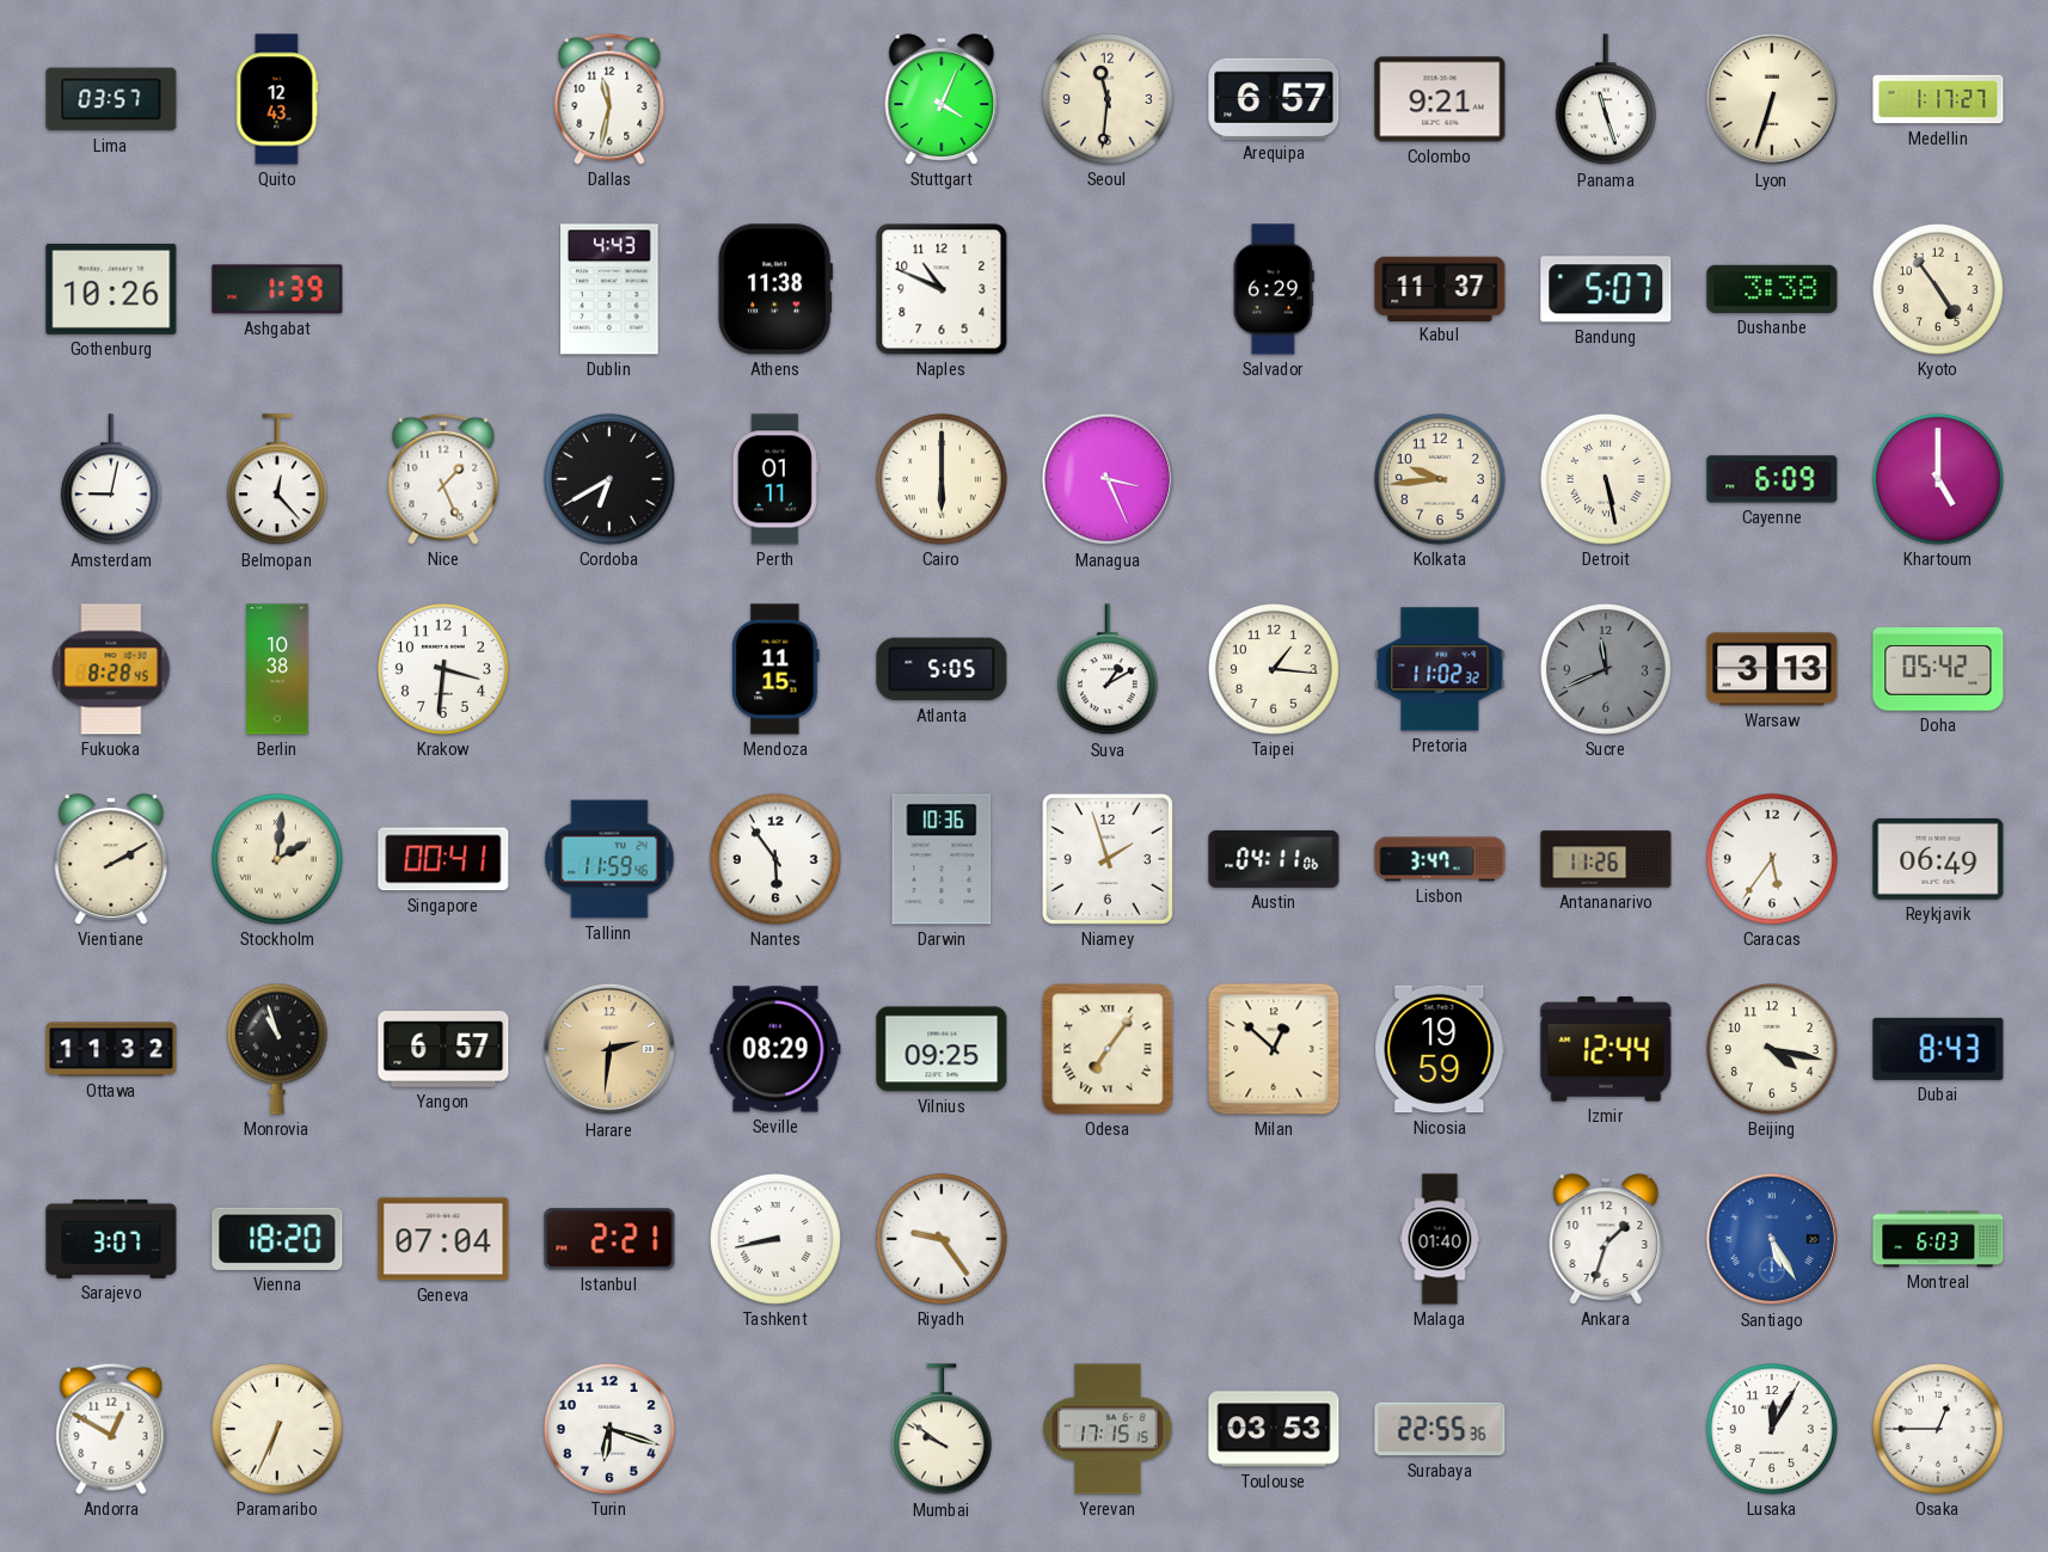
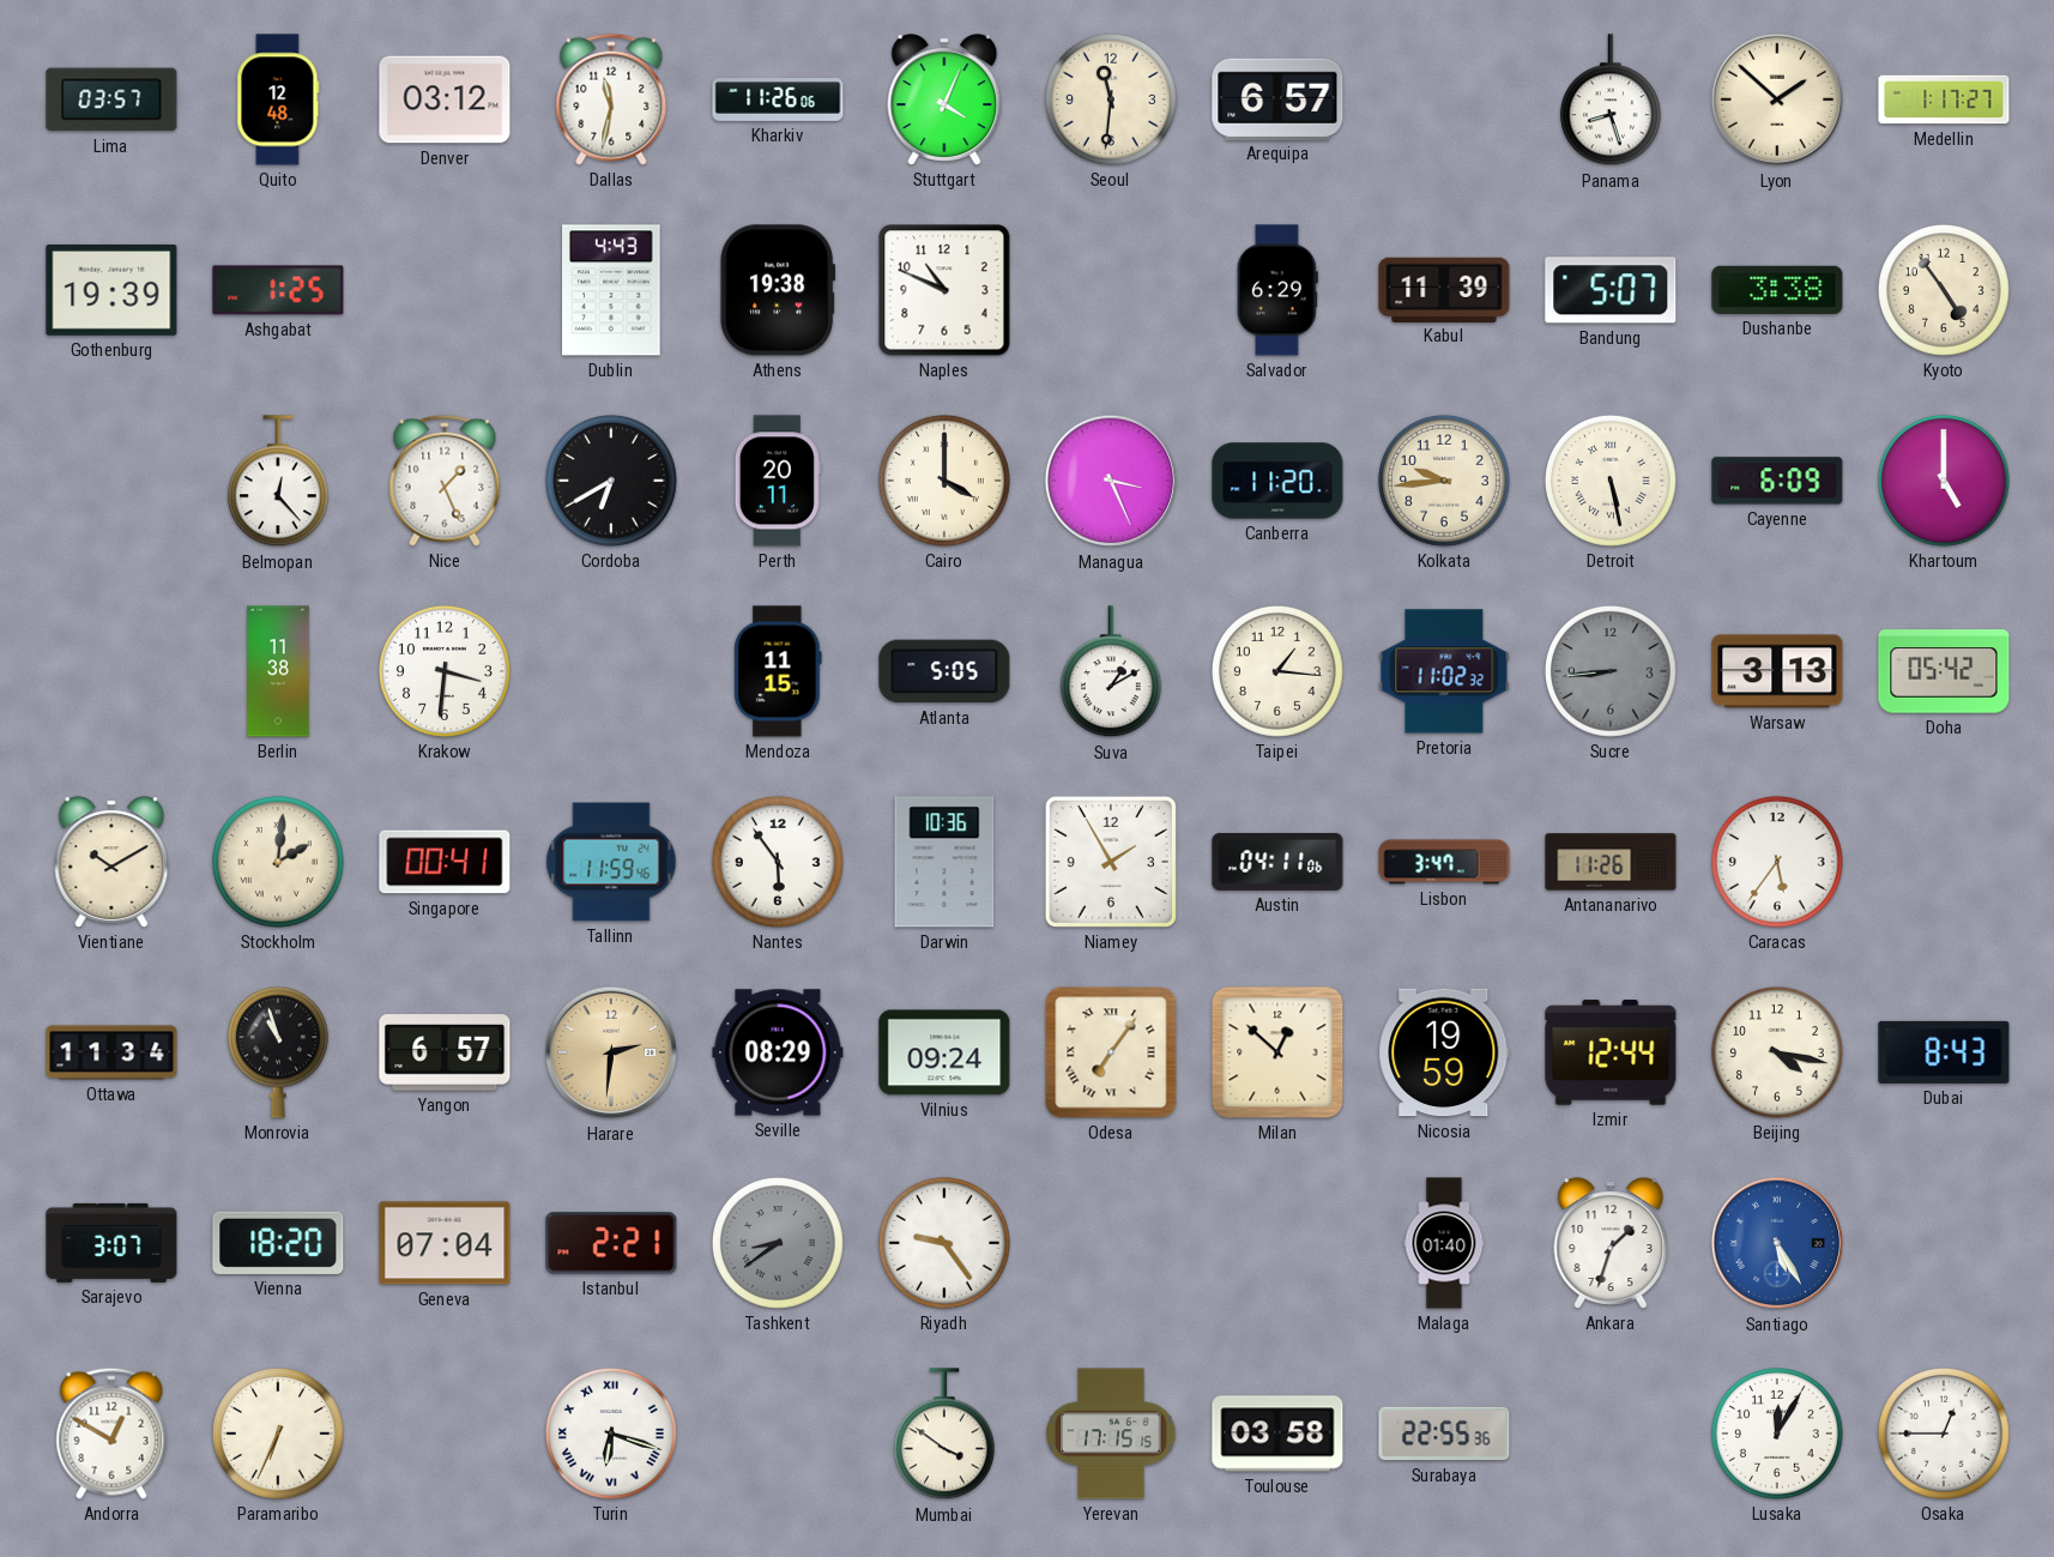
Quito: 12:43 -> 12:48
Denver: none -> 03:12
Kharkiv: none -> 11:26
Colombo: 9:21 -> none
Panama: 11:27 -> 8:27
Lyon: 6:33 -> 1:52
Gothenburg: 10:26 -> 19:39
Ashgabat: 1:39 -> 1:25
Athens: 11:38 -> 19:38
Kabul: 11:37 -> 11:39
Amsterdam: 9:02 -> none
Perth: 01:11 -> 20:11
Cairo: 6:00 -> 4:00
Canberra: none -> 11:20
Fukuoka: 8:28 -> none
Berlin: 10:38 -> 11:38
Sucre: 11:41 -> 8:44
Vientiane: 2:10 -> 10:10
Niamey: 1:57 -> 1:55
Reykjavik: 06:49 -> none
Ottawa: 11:32 -> 11:34
Vilnius: 09:25 -> 09:24
Tashkent: 8:43 -> 8:39
Tashkent dial: white -> grey
Montreal: 6:03 -> none
Turin numerals: Arabic -> Roman
Mumbai: 9:51 -> 3:51
Toulouse: 03:53 -> 03:58
